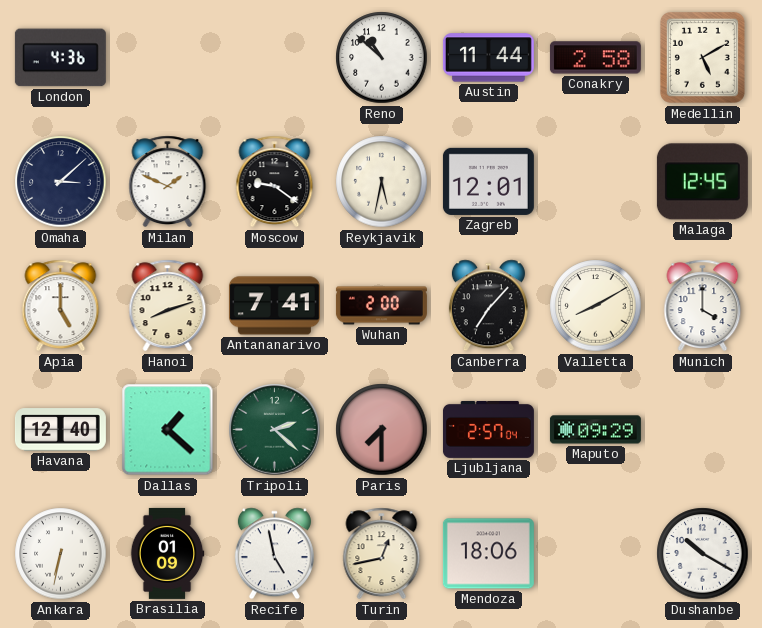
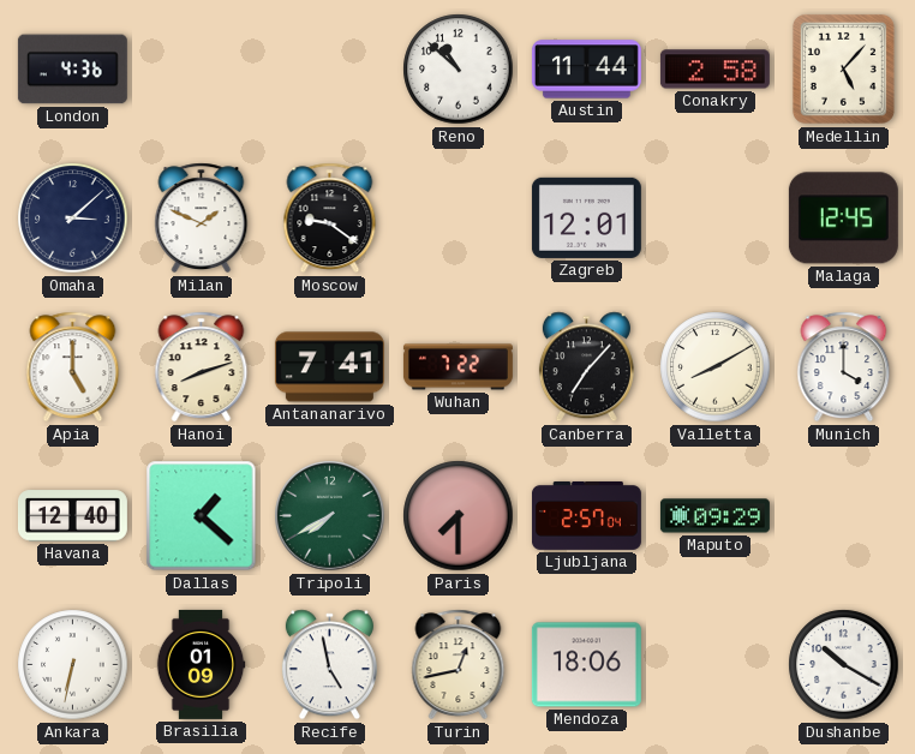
Medellin: 5:10 -> 5:07
Reykjavik: 5:32 -> none
Wuhan: 2:00 -> 7:22
Tripoli: 2:22 -> 7:40
